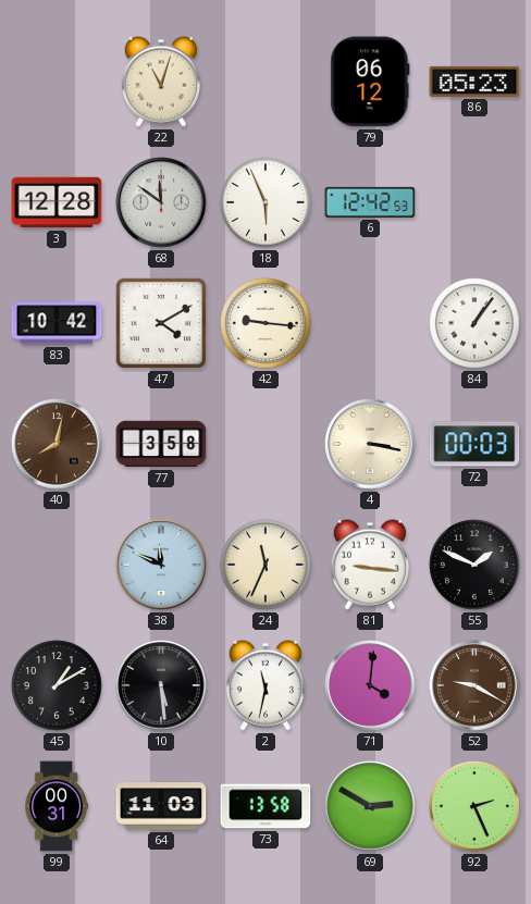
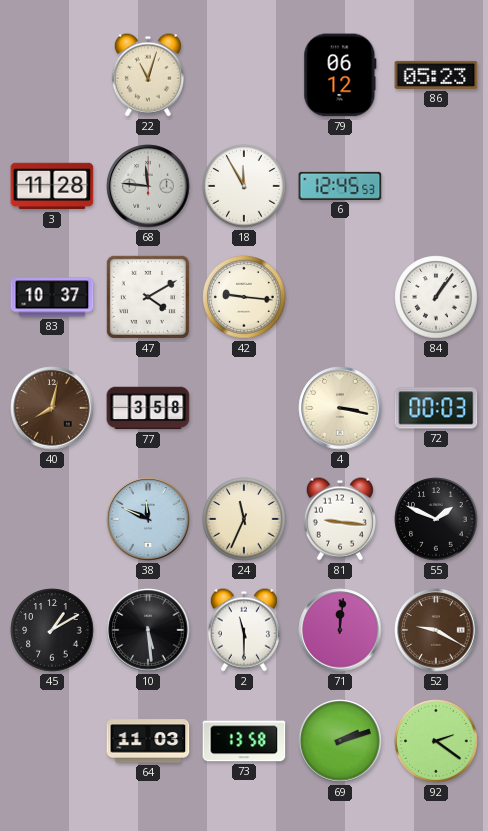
3: 12:28 -> 11:28
68: 11:51 -> 11:46
18: 5:56 -> 11:55
6: 12:42 -> 12:45
83: 10:42 -> 10:37
2: 11:32 -> 11:30
71: 4:01 -> 12:01
99: 00:31 -> none
69: 2:50 -> 2:12
92: 2:26 -> 2:21
